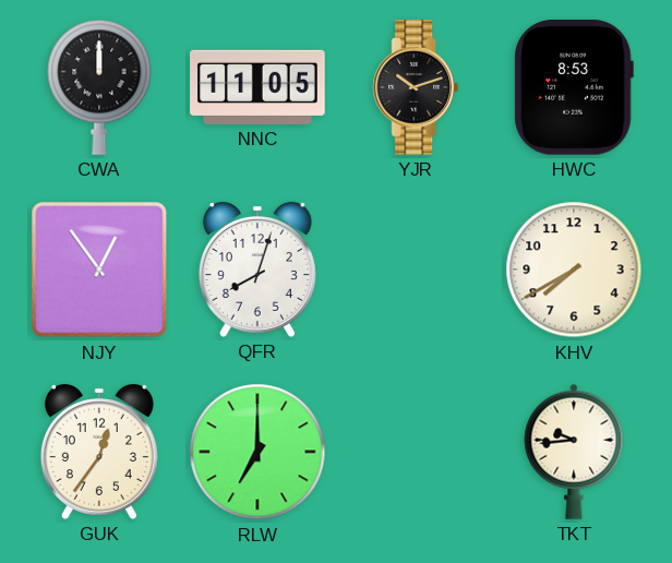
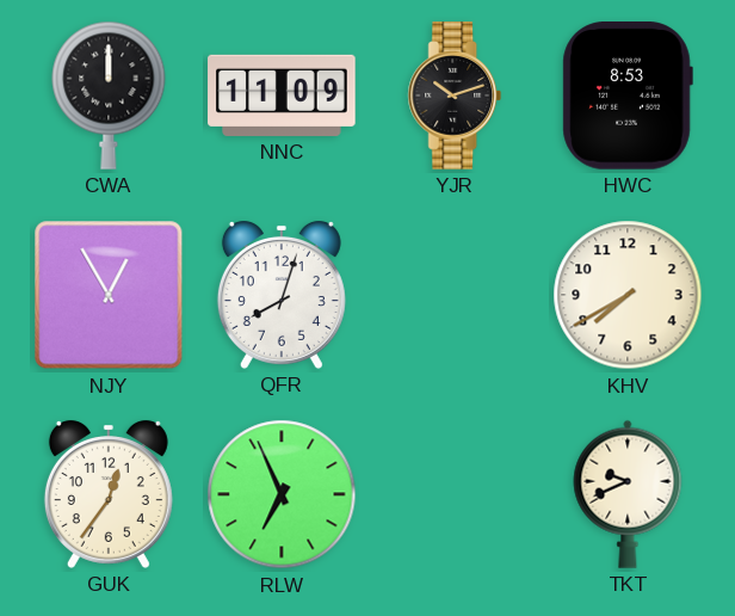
NNC: 11:05 -> 11:09
NJY: 12:54 -> 12:55
RLW: 7:00 -> 6:56
TKT: 9:44 -> 9:41
